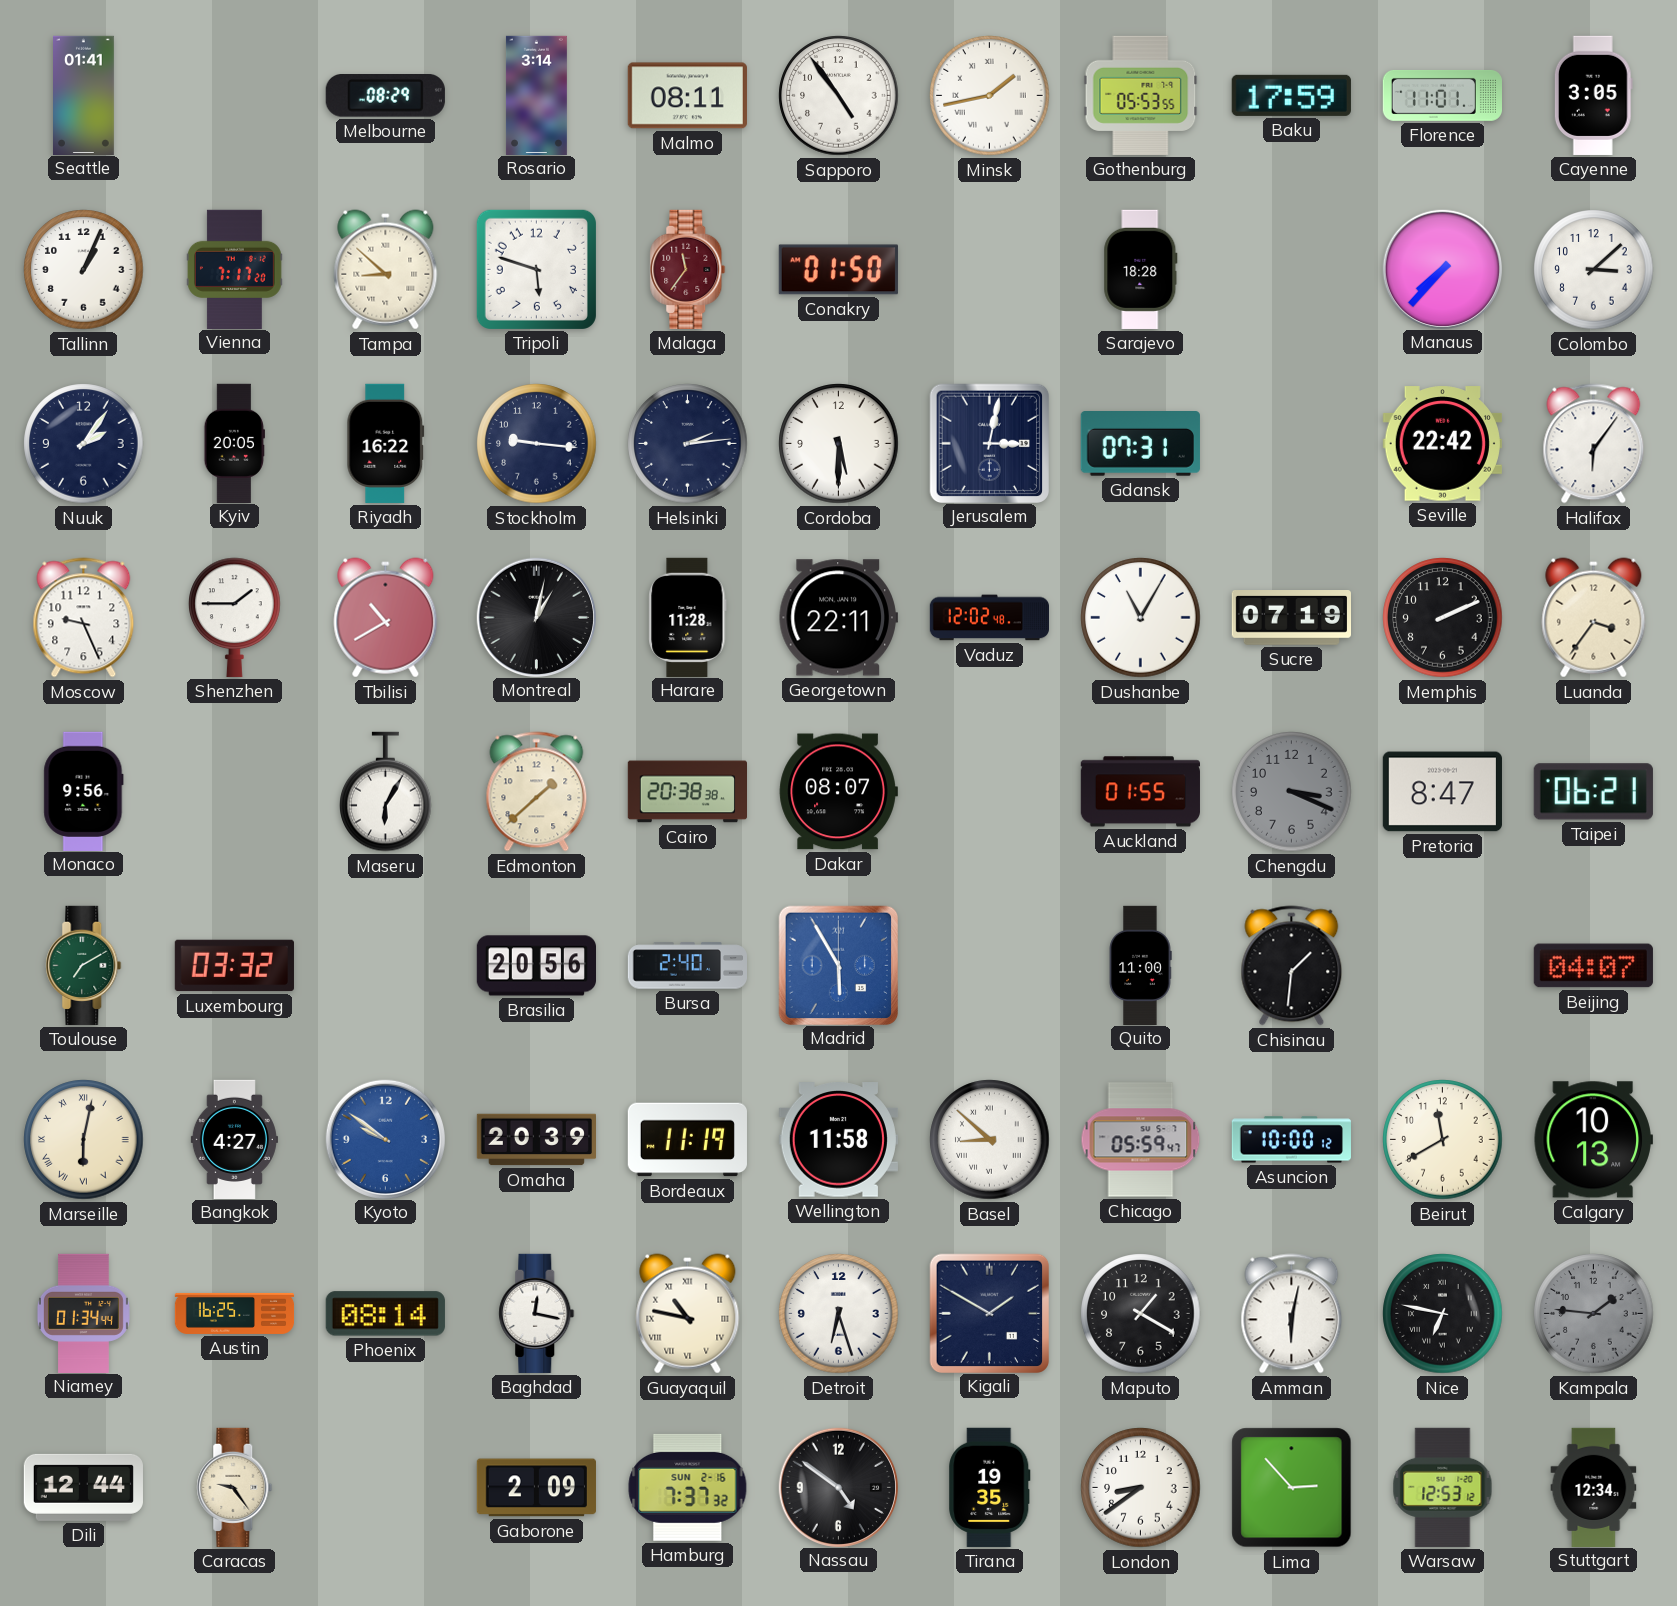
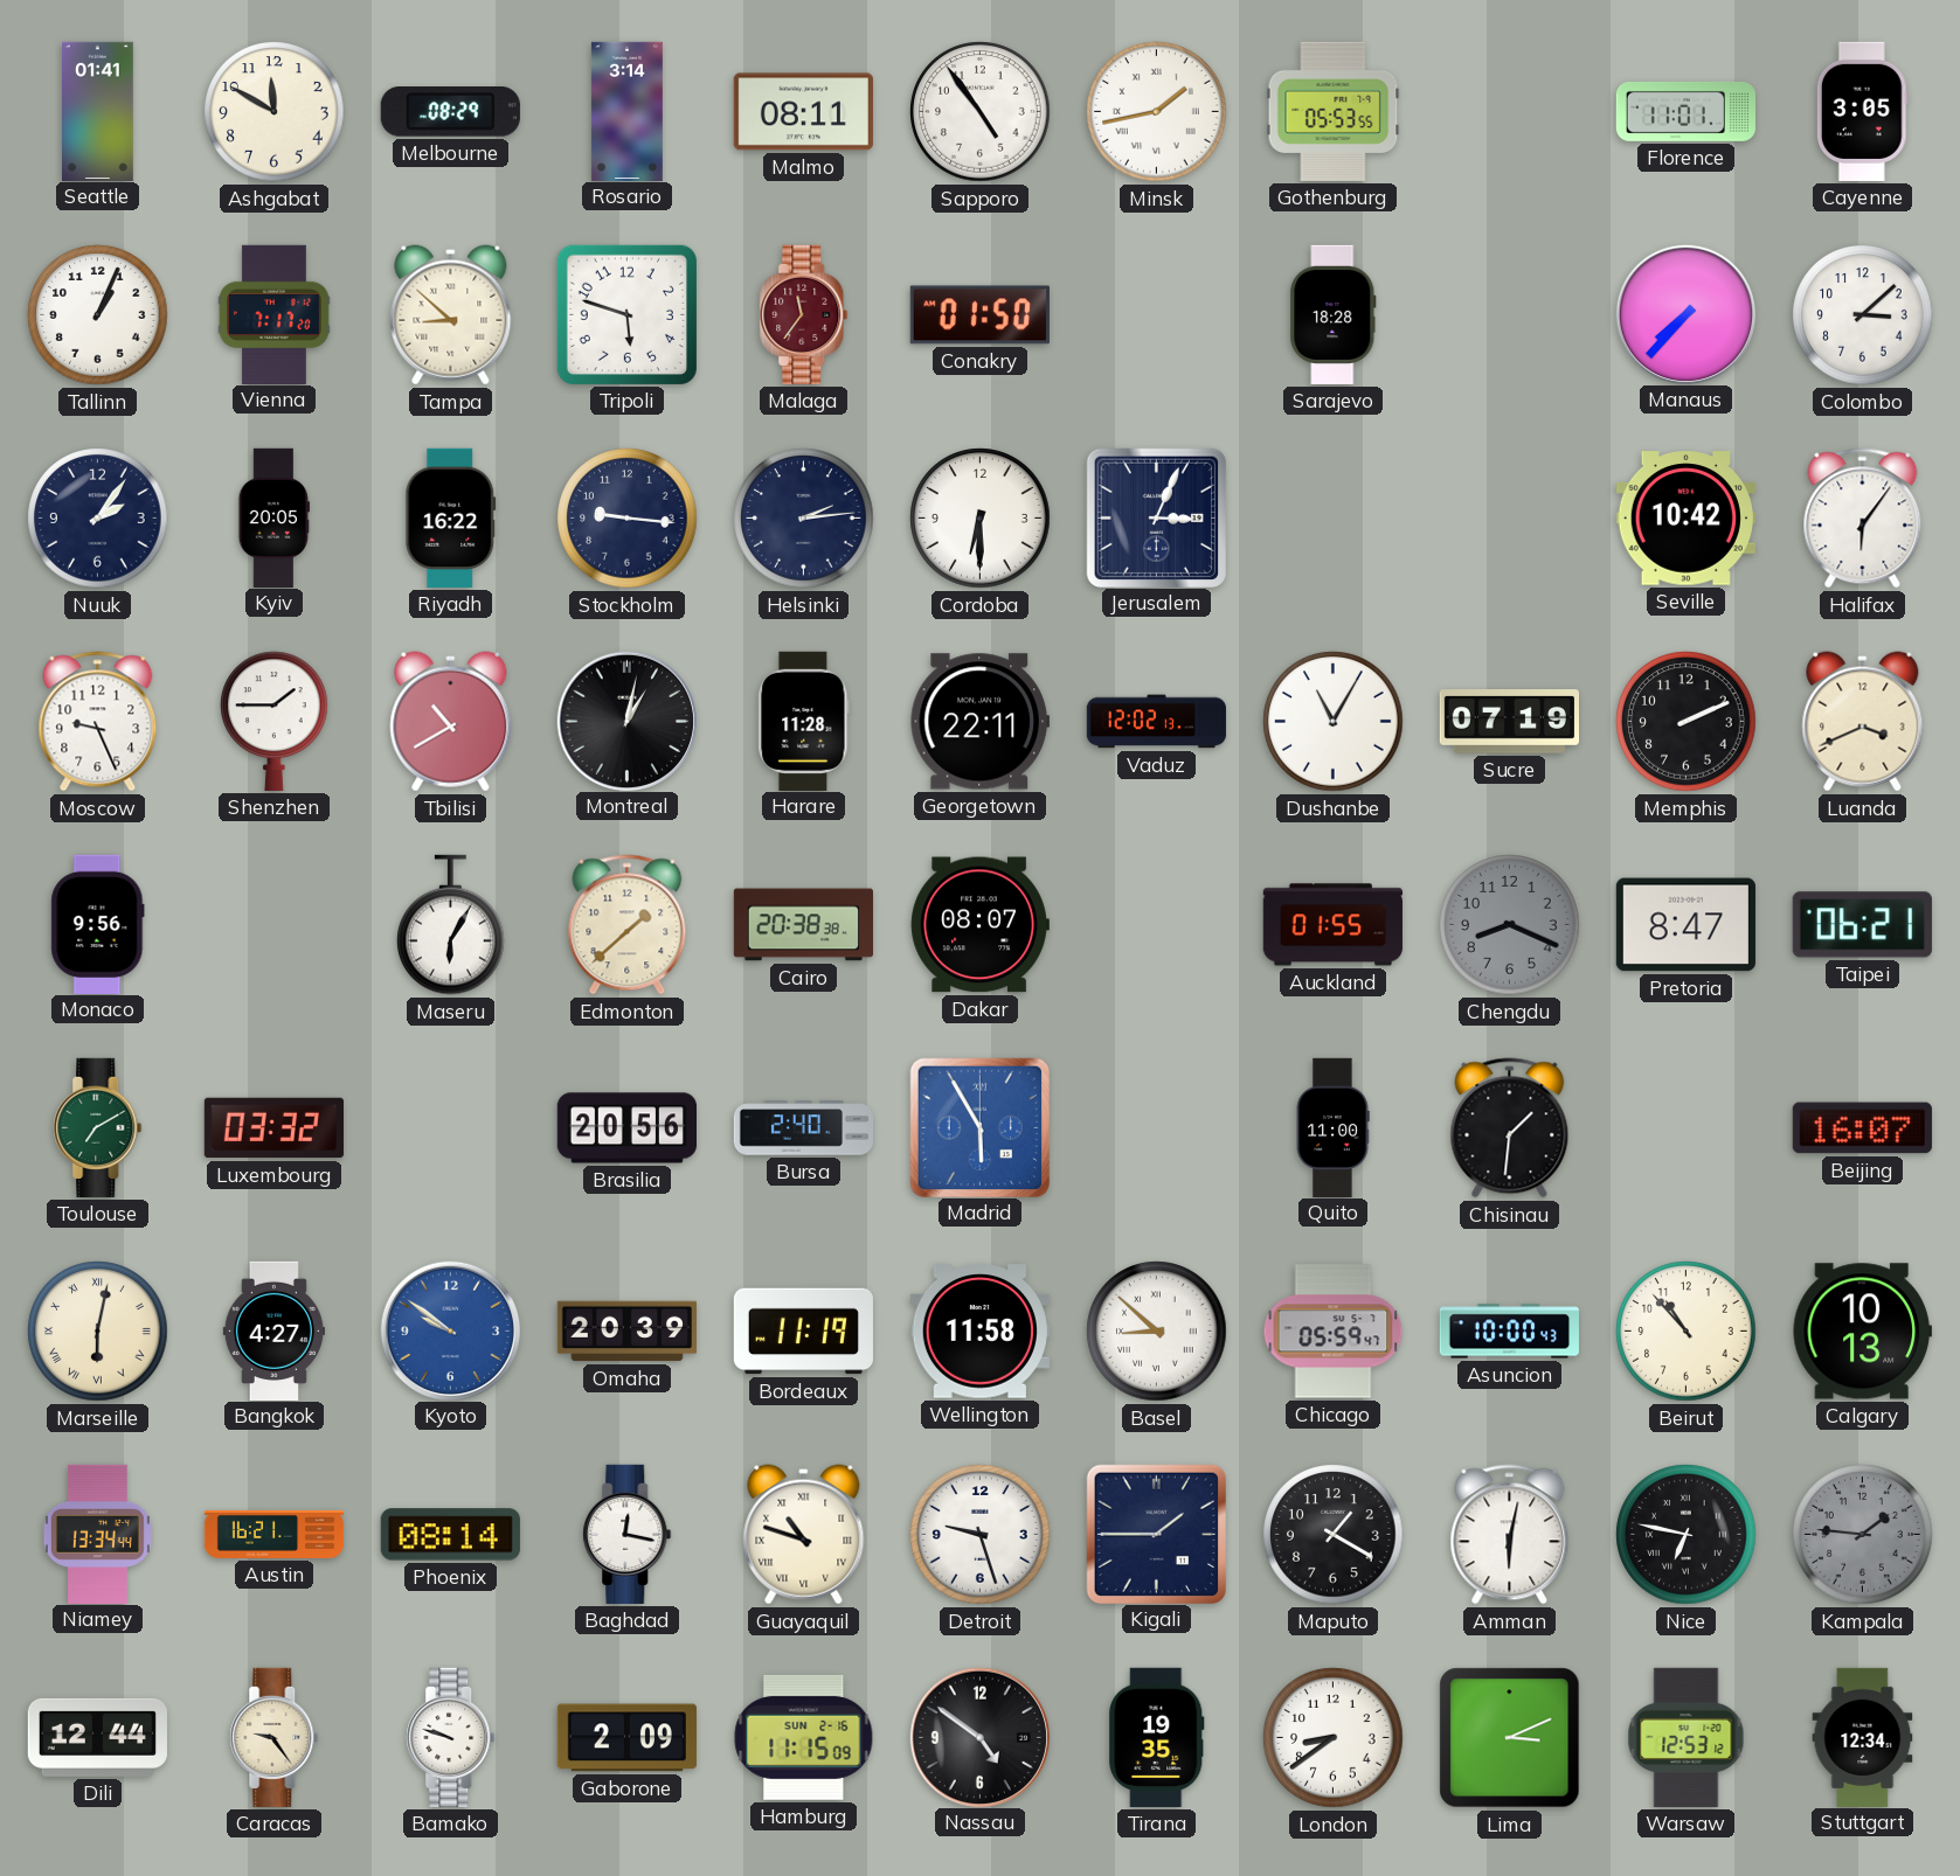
Ashgabat: none -> 11:50
Baku: 17:59 -> none
Cordoba: 5:30 -> 6:30
Jerusalem: 3:02 -> 3:04
Gdansk: 07:31 -> none
Seville: 22:42 -> 10:42
Vaduz: 12:02:48 -> 12:02:13
Luanda: 3:36 -> 3:41
Chengdu: 3:19 -> 8:19
Beijing: 04:07 -> 16:07
Asuncion: 10:00:12 -> 10:00:43
Beirut: 11:40 -> 10:53
Niamey: 01:34 -> 13:34
Austin: 16:25 -> 16:21
Guayaquil: 10:47 -> 10:48
Detroit: 6:27 -> 9:27
Kigali: 1:50 -> 1:45
Bamako: none -> 9:48
Hamburg: 7:37 -> 11:15
Lima: 2:53 -> 3:11
